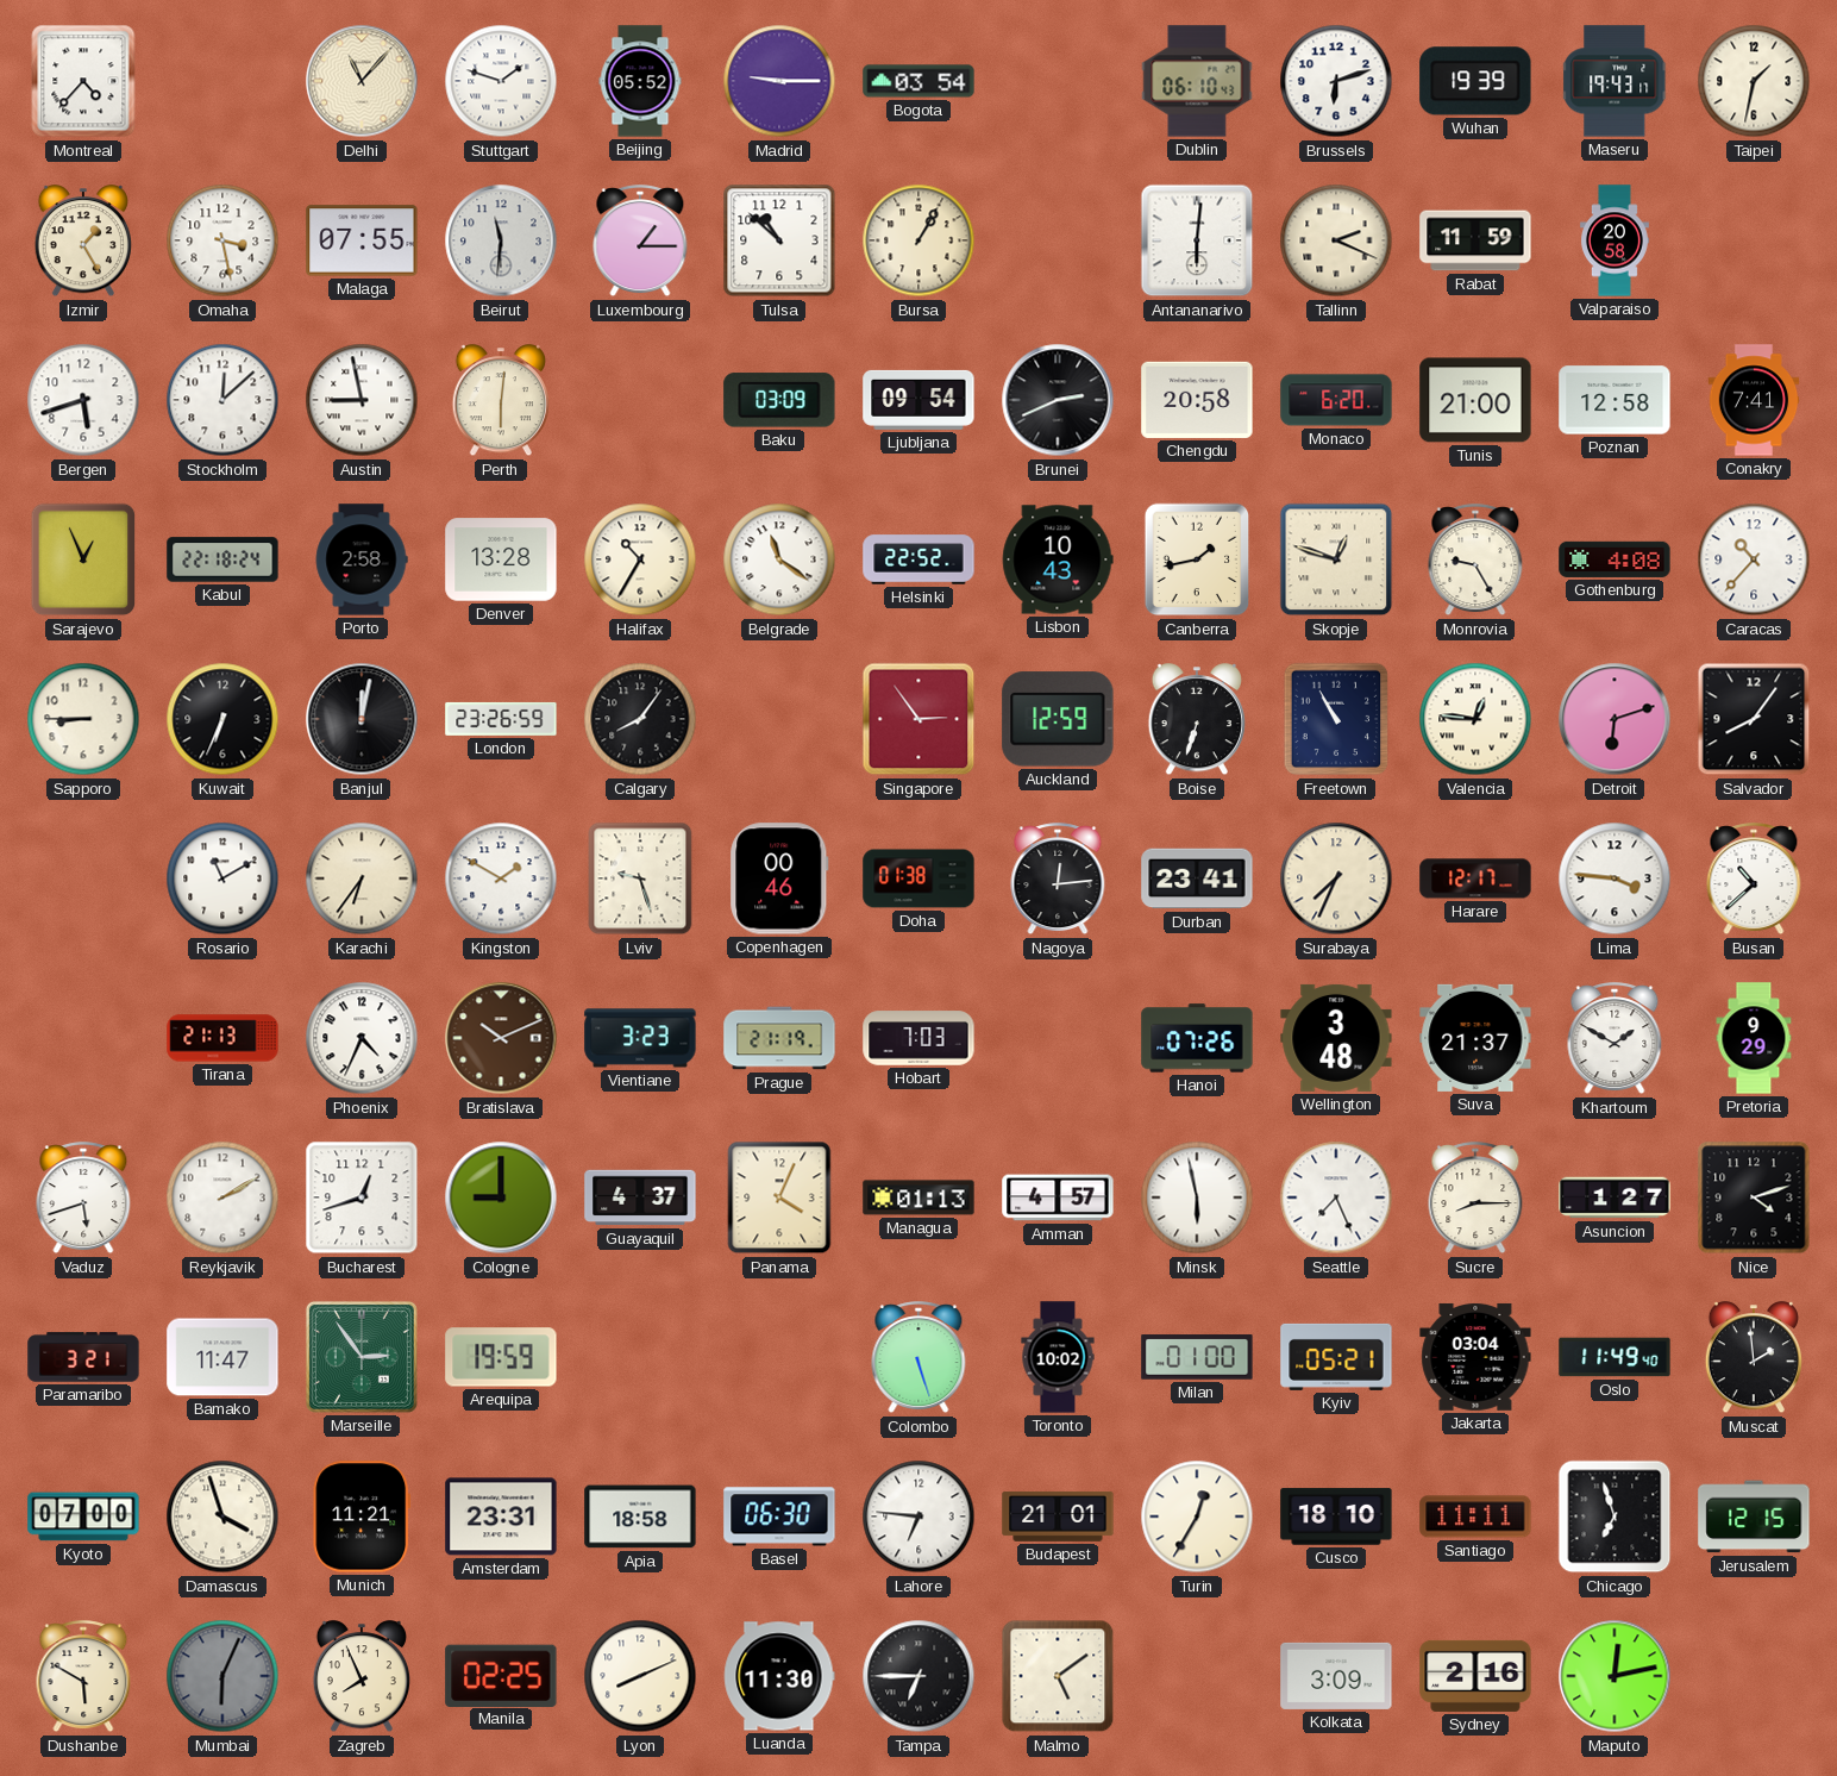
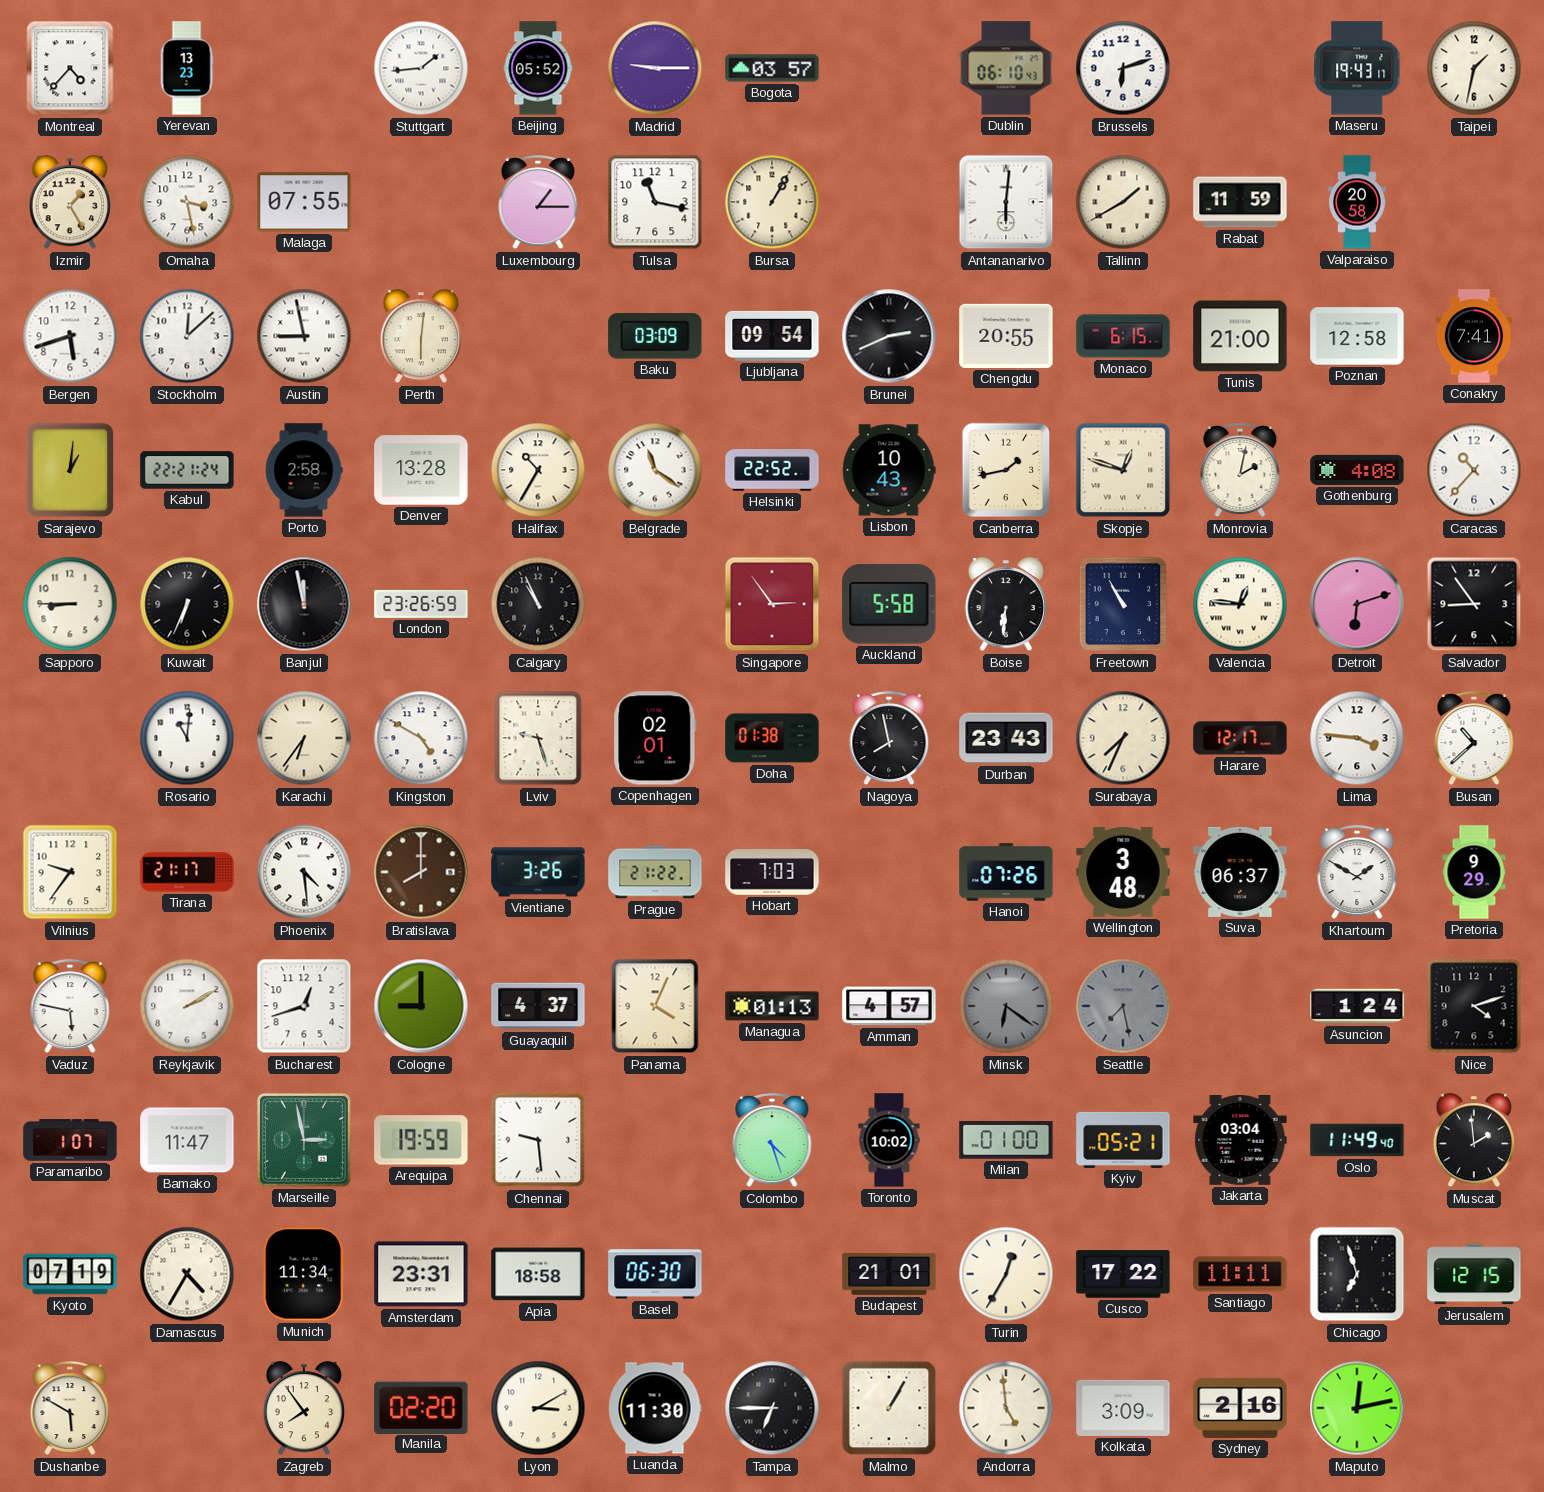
Yerevan: none -> 13:23
Delhi: 11:07 -> none
Stuttgart: 1:48 -> 1:44
Bogota: 03:54 -> 03:57
Wuhan: 19:39 -> none
Beirut: 11:31 -> none
Tulsa: 10:52 -> 11:17
Tallinn: 2:19 -> 1:40
Chengdu: 20:58 -> 20:55
Monaco: 6:20 -> 6:15
Sarajevo: 12:56 -> 1:01
Kabul: 22:18 -> 22:21
Monrovia: 9:25 -> 2:02
Banjul: 12:02 -> 11:58
Calgary: 8:06 -> 10:56
Auckland: 12:59 -> 5:58
Boise: 6:33 -> 6:31
Salvador: 8:06 -> 8:54
Rosario: 11:10 -> 11:01
Kingston: 1:50 -> 4:50
Copenhagen: 00:46 -> 02:01
Nagoya: 12:14 -> 7:58
Durban: 23:41 -> 23:43
Vilnius: none -> 9:36
Tirana: 21:13 -> 21:17
Phoenix: 4:34 -> 4:29
Bratislava: 10:11 -> 8:00
Vientiane: 3:23 -> 3:26
Prague: 21:19 -> 21:22
Suva: 21:37 -> 06:37
Vaduz: 5:42 -> 5:47
Minsk: 5:58 -> 6:21
Minsk dial: white -> grey
Seattle: 7:26 -> 7:28
Seattle dial: white -> grey
Sucre: 8:15 -> none
Asuncion: 1:27 -> 1:24
Paramaribo: 3:21 -> 1:07
Marseille: 2:54 -> 2:58
Chennai: none -> 9:29
Colombo: 5:27 -> 4:27
Kyoto: 07:00 -> 07:19
Damascus: 3:57 -> 4:35
Munich: 11:21 -> 11:34
Lahore: 6:46 -> none
Cusco: 18:10 -> 17:22
Mumbai: 6:04 -> none
Zagreb: 7:56 -> 7:54
Manila: 02:25 -> 02:20
Lyon: 8:11 -> 3:10
Malmo: 5:09 -> 1:05
Andorra: none -> 4:59
